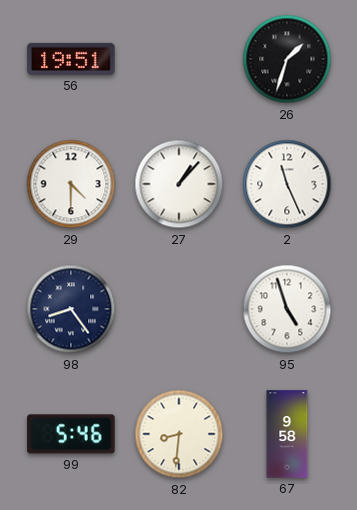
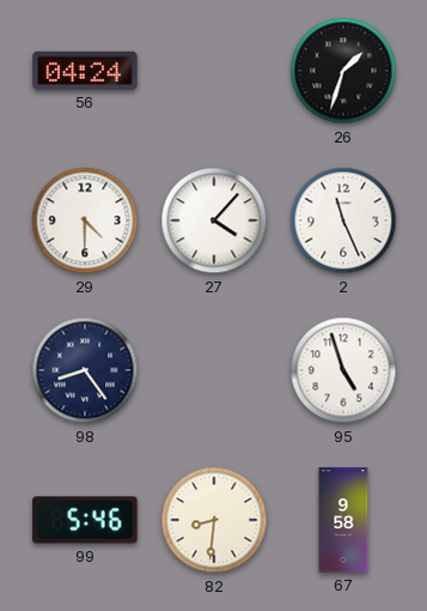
56: 19:51 -> 04:24
27: 1:07 -> 4:07
